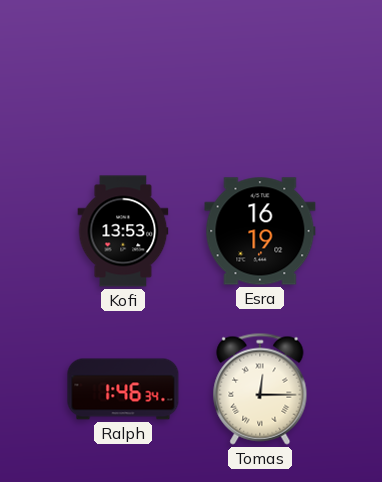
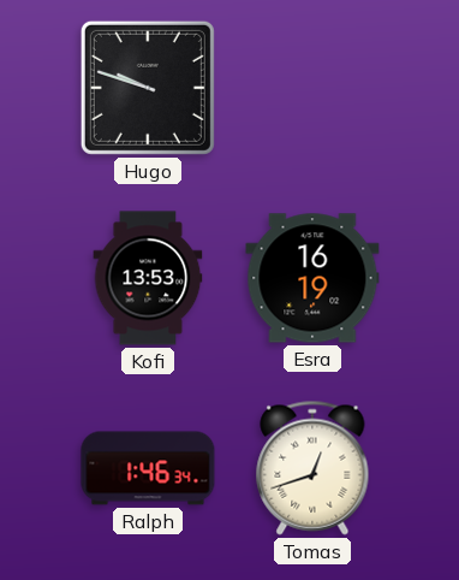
Hugo: none -> 9:48
Tomas: 12:15 -> 12:42
